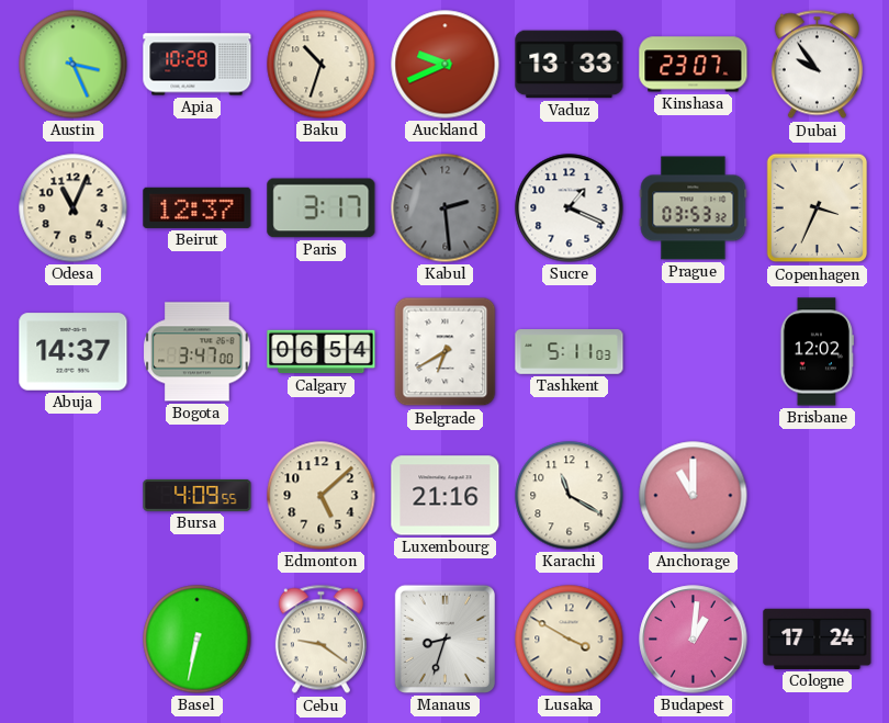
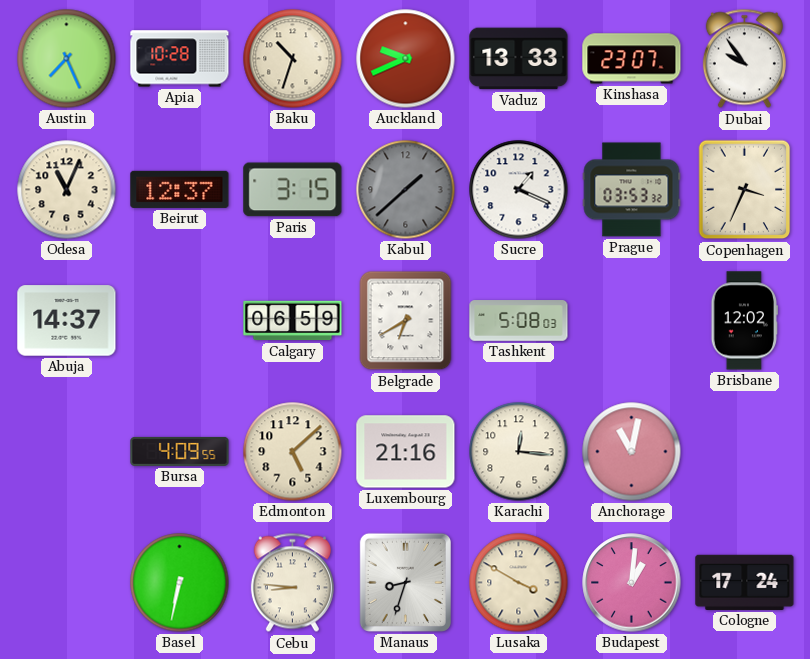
Austin: 3:26 -> 7:26
Paris: 3:17 -> 3:15
Kabul: 2:29 -> 1:38
Bogota: 3:47 -> none
Calgary: 06:54 -> 06:59
Tashkent: 5:11 -> 5:08
Karachi: 11:20 -> 12:16
Anchorage: 11:00 -> 11:02
Cebu: 9:21 -> 8:46
